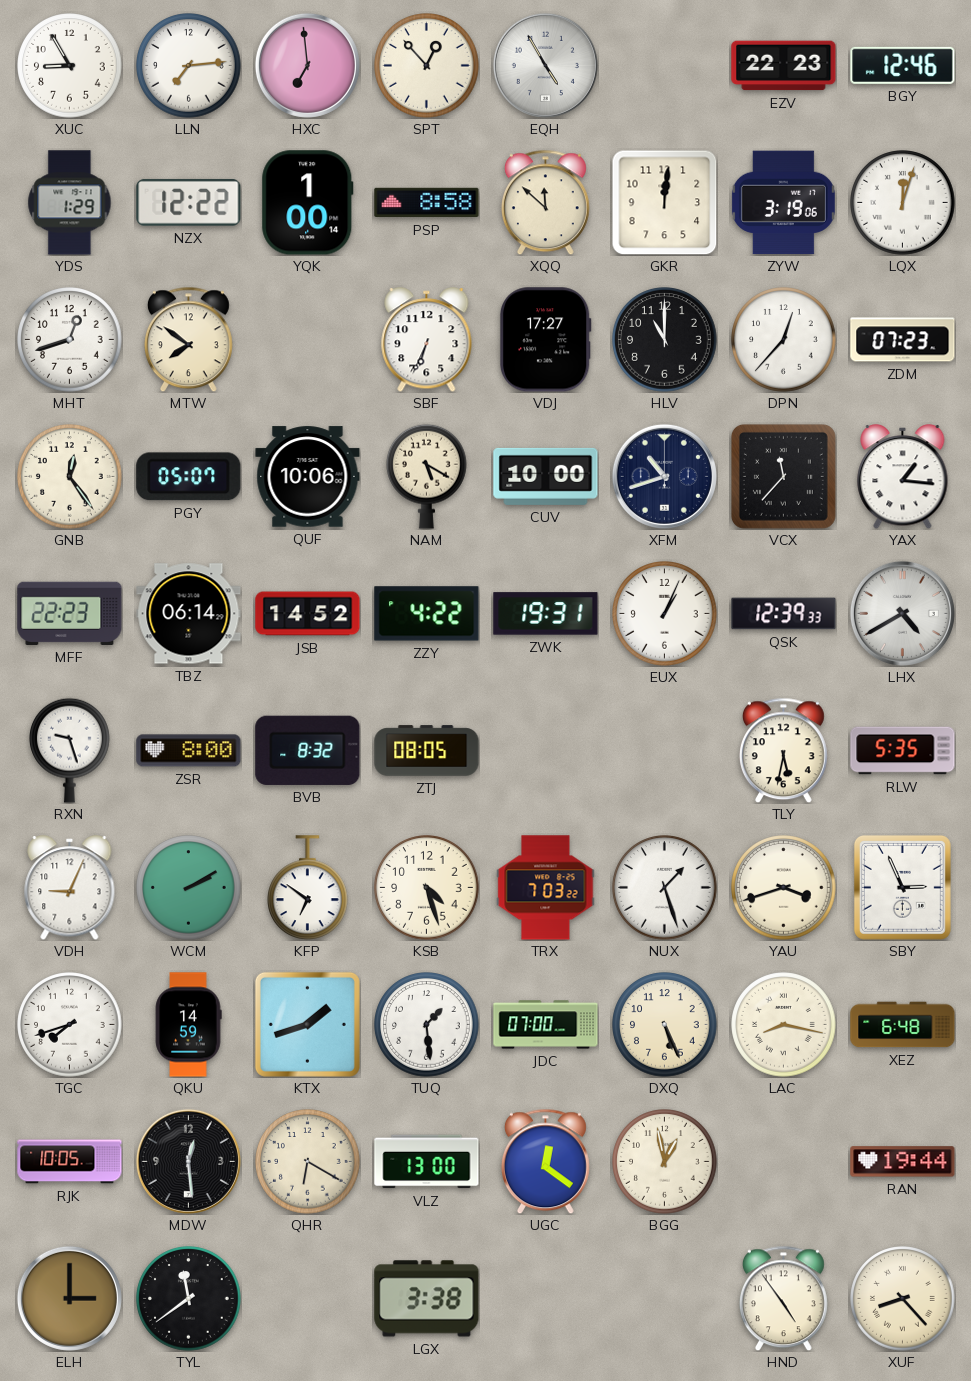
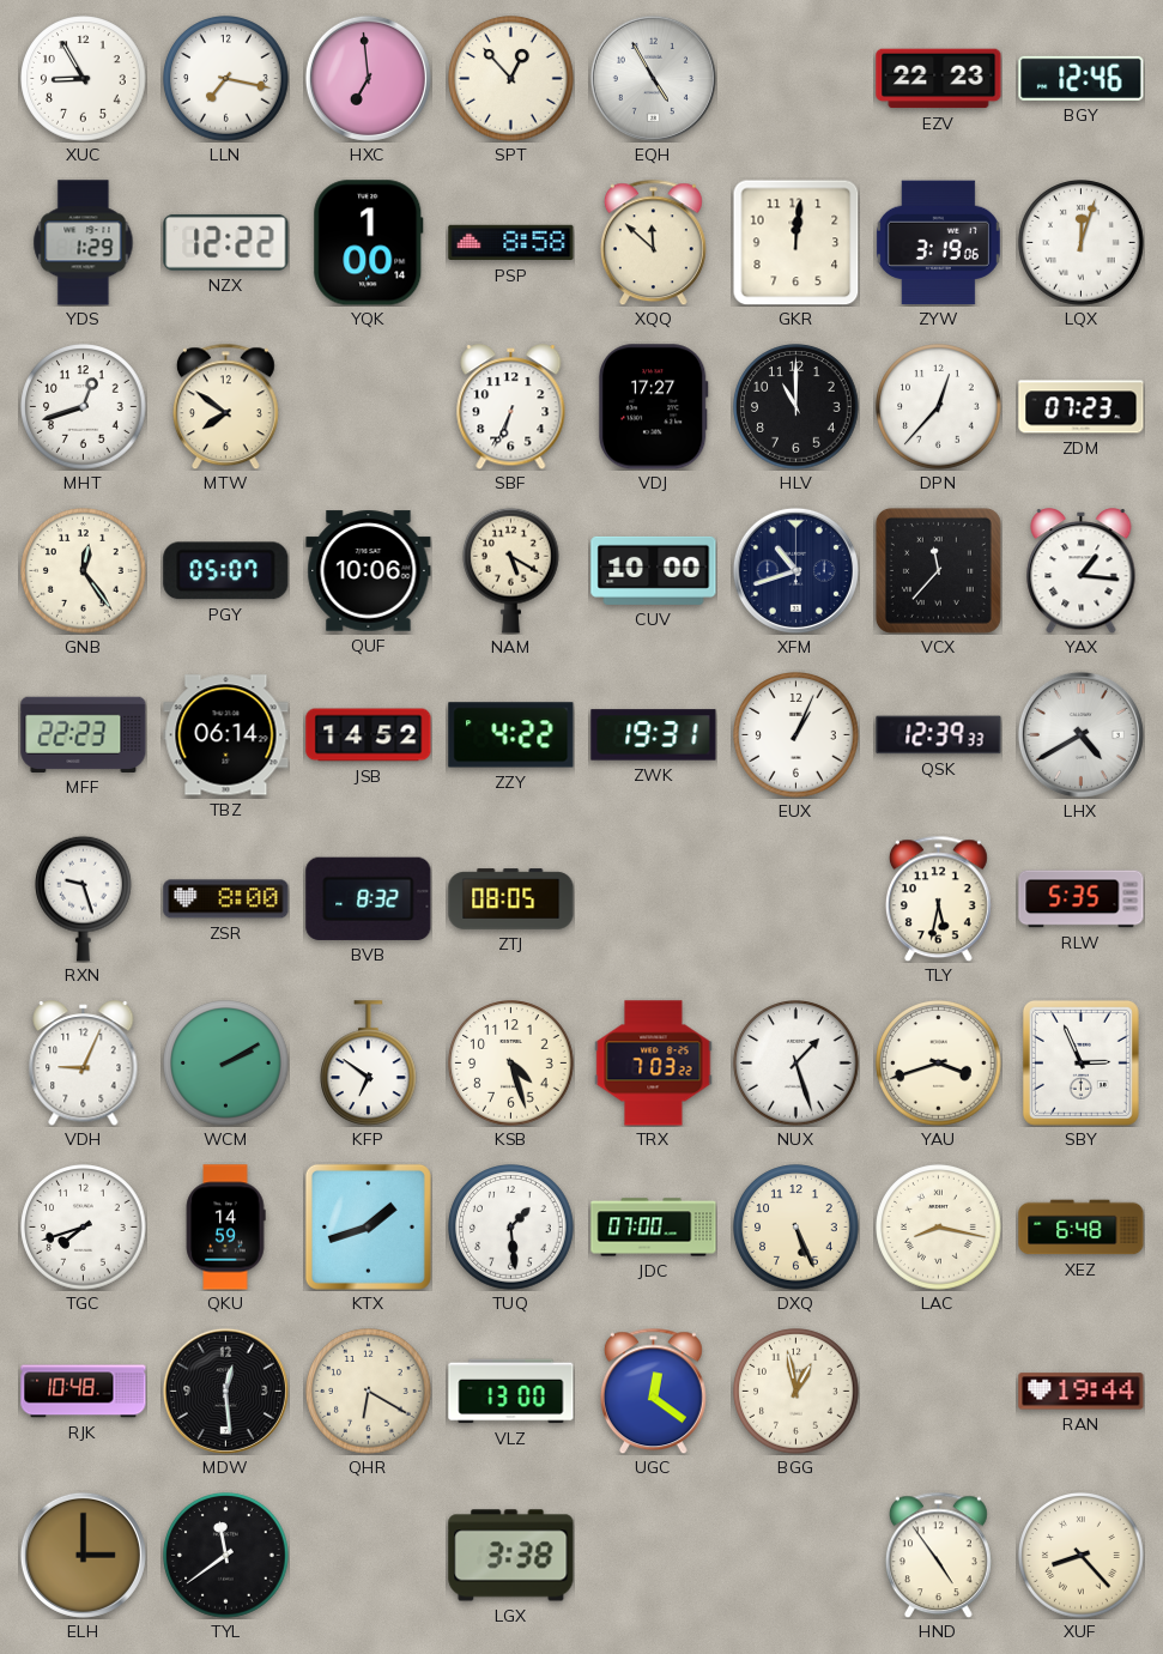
LLN: 7:14 -> 7:17
RJK: 10:05 -> 10:48
